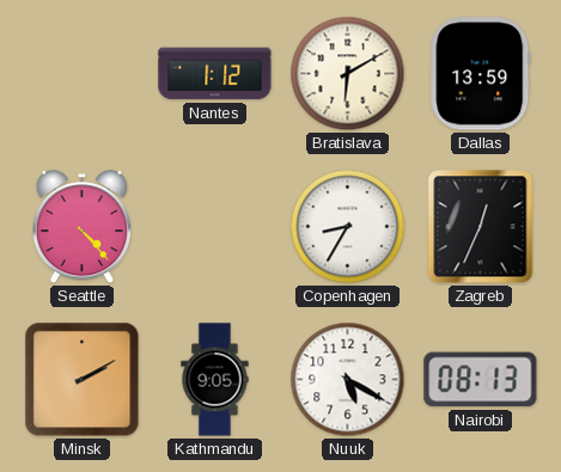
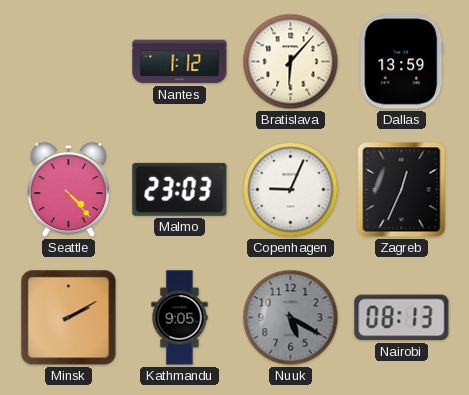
Bratislava: 6:10 -> 6:07
Malmo: none -> 23:03
Copenhagen: 8:35 -> 9:04
Nuuk dial: white -> grey
